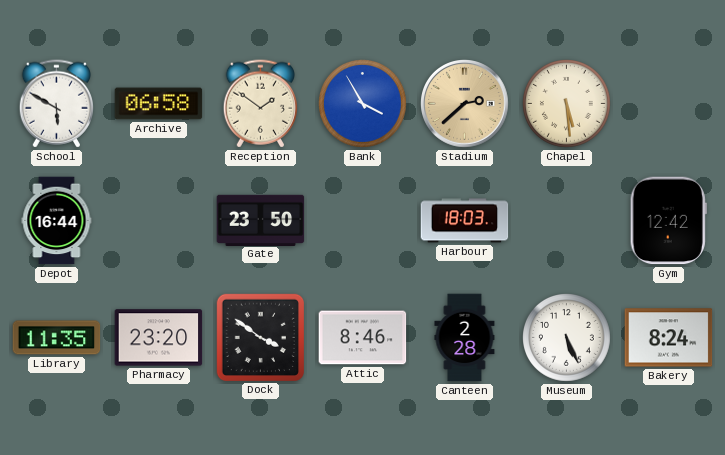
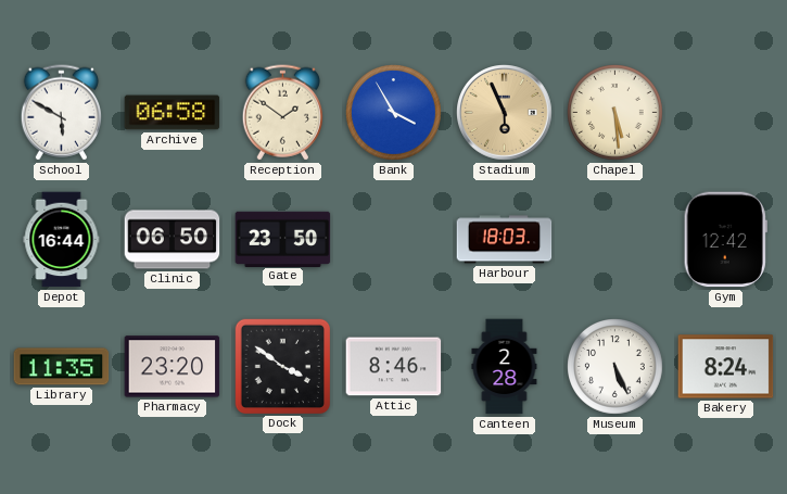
Stadium: 2:38 -> 5:56
Clinic: none -> 06:50
